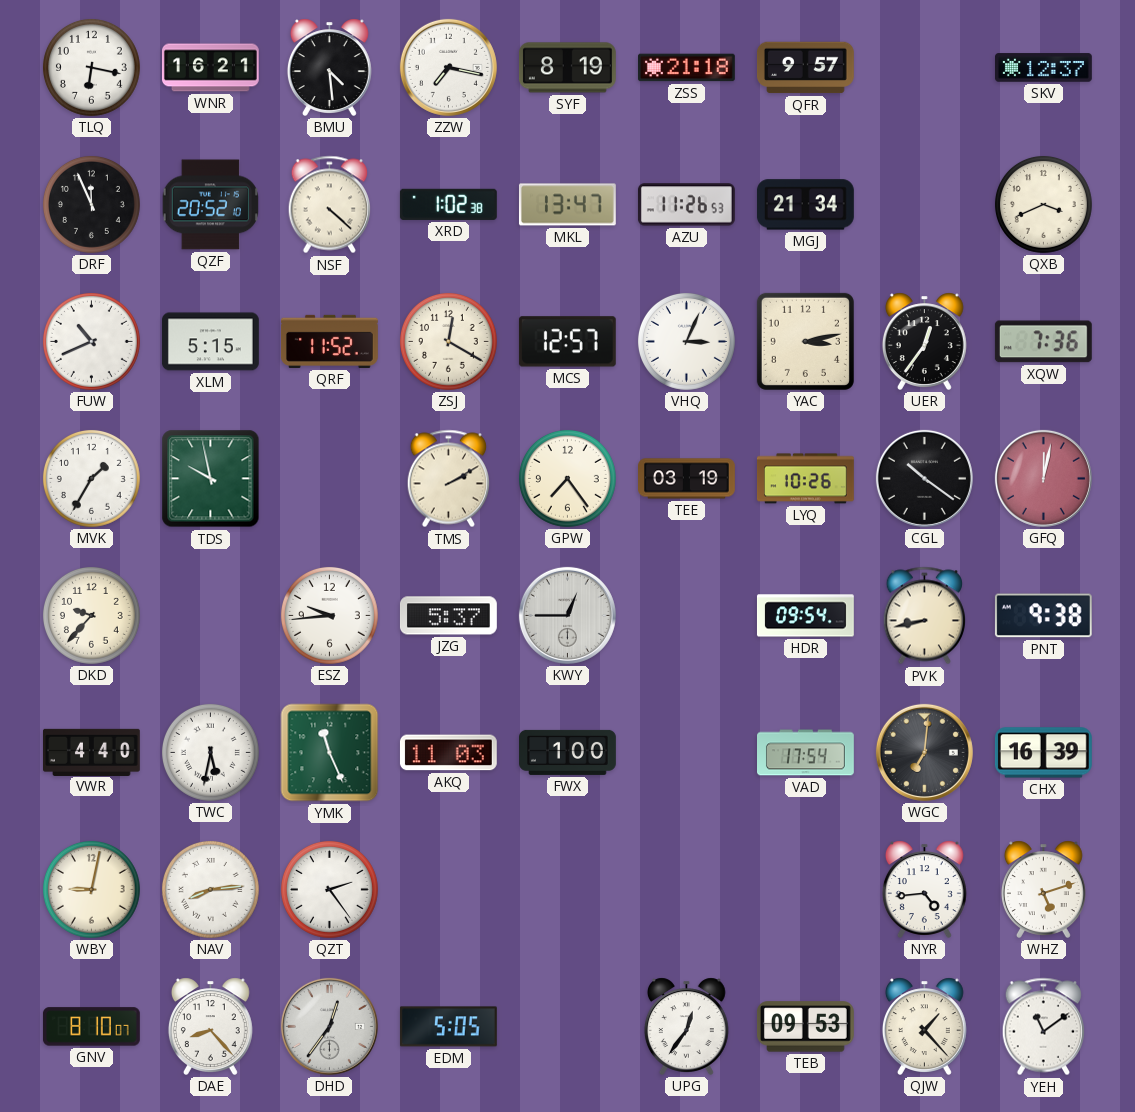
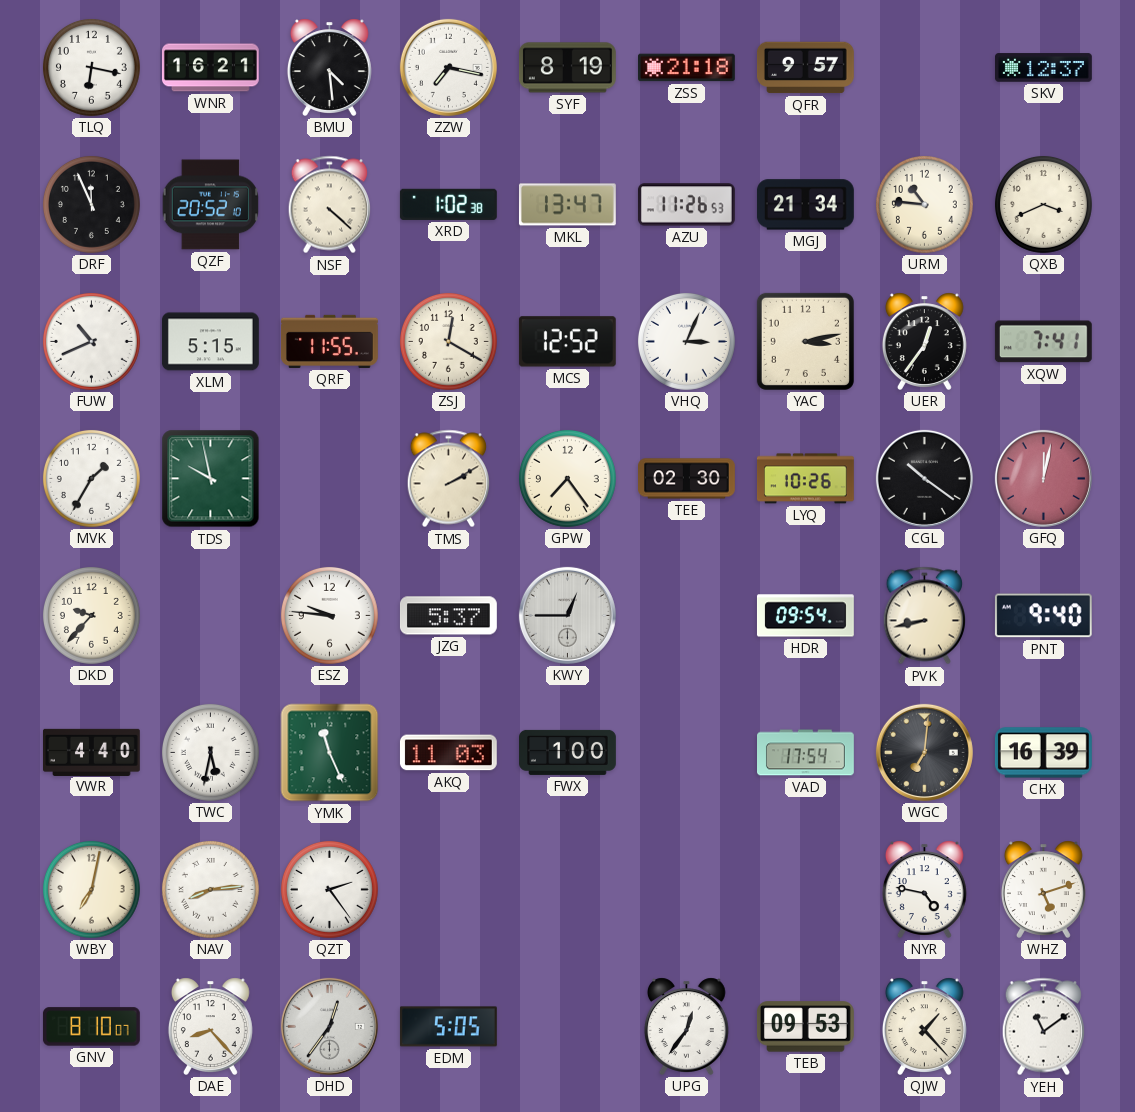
URM: none -> 10:46
QRF: 11:52 -> 11:55
MCS: 12:57 -> 12:52
XQW: 7:36 -> 7:41
TEE: 03:19 -> 02:30
ESZ: 9:44 -> 9:46
PNT: 9:38 -> 9:40
WBY: 9:02 -> 7:02
NYR: 4:44 -> 4:47
